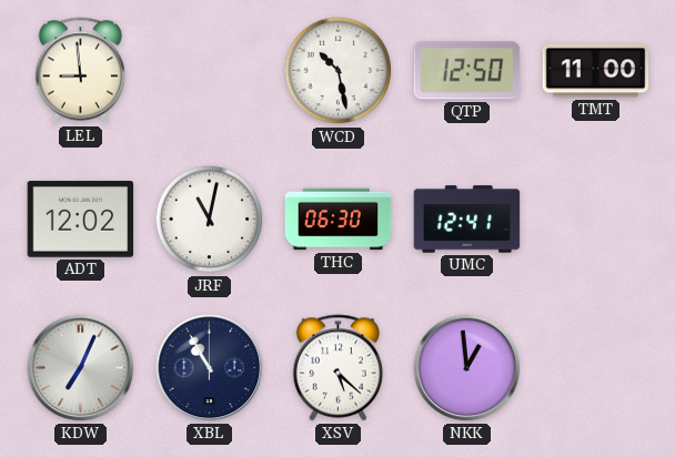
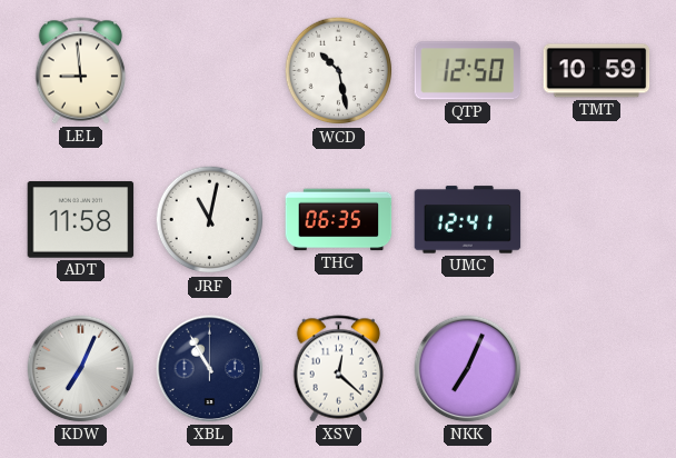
TMT: 11:00 -> 10:59
ADT: 12:02 -> 11:58
THC: 06:30 -> 06:35
XSV: 5:22 -> 12:22
NKK: 12:59 -> 7:04
